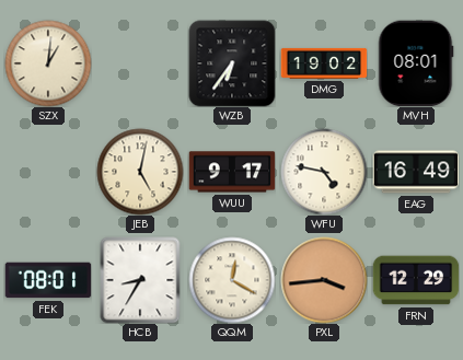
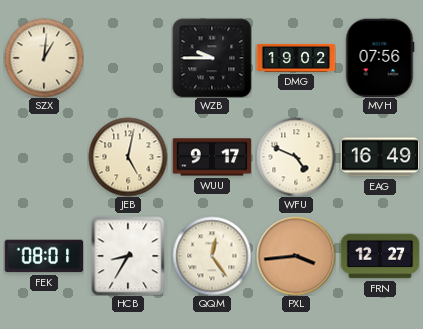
WZB: 6:36 -> 9:45
MVH: 08:01 -> 07:56
WFU: 4:47 -> 4:49
QQM: 12:20 -> 12:24
FRN: 12:29 -> 12:27
